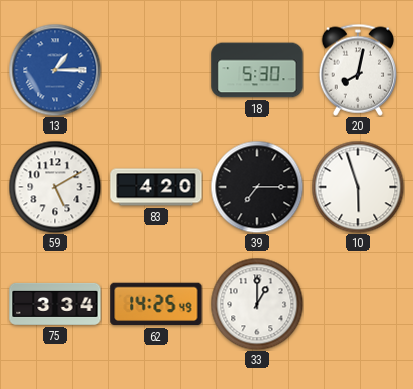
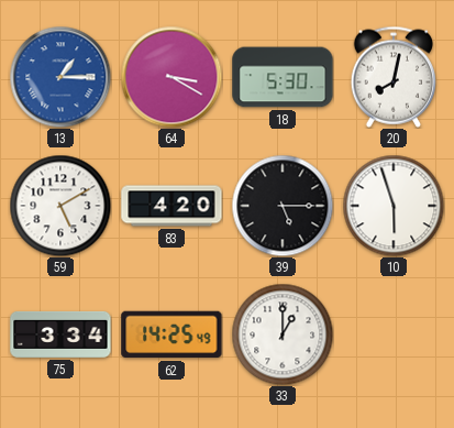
64: none -> 3:20
39: 7:15 -> 5:15
